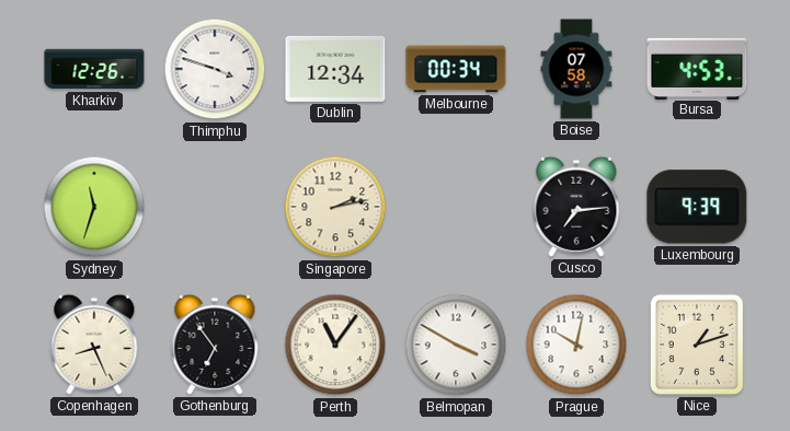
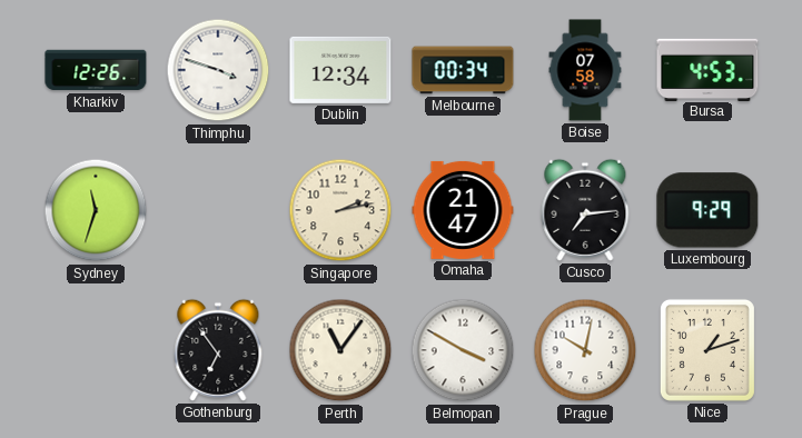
Omaha: none -> 21:47
Luxembourg: 9:39 -> 9:29
Copenhagen: 8:26 -> none
